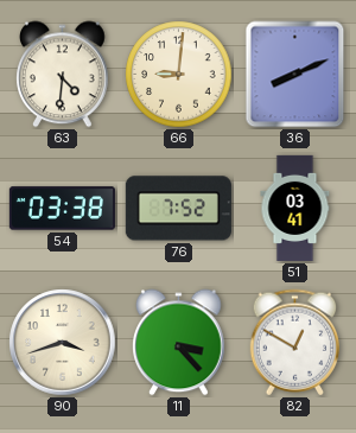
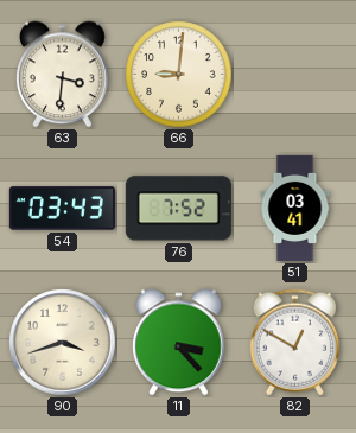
63: 4:31 -> 3:31
36: 8:11 -> none
54: 03:38 -> 03:43
